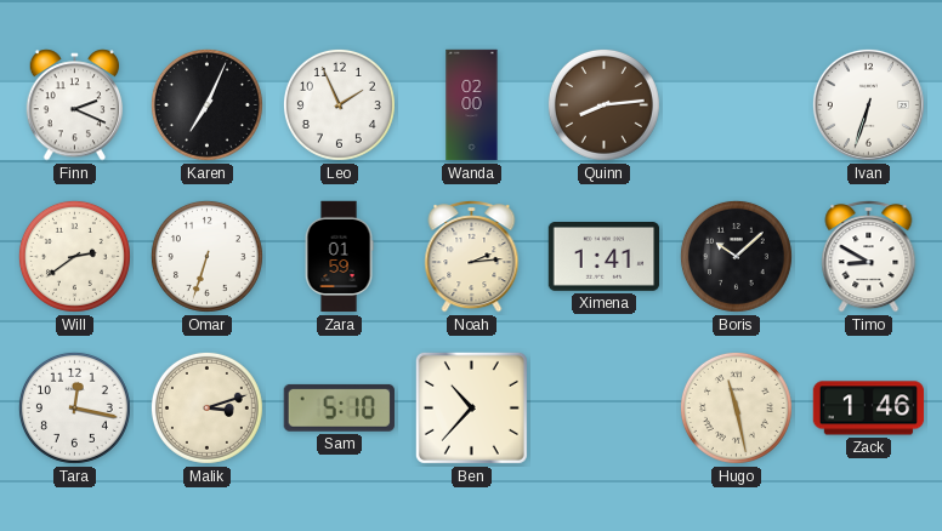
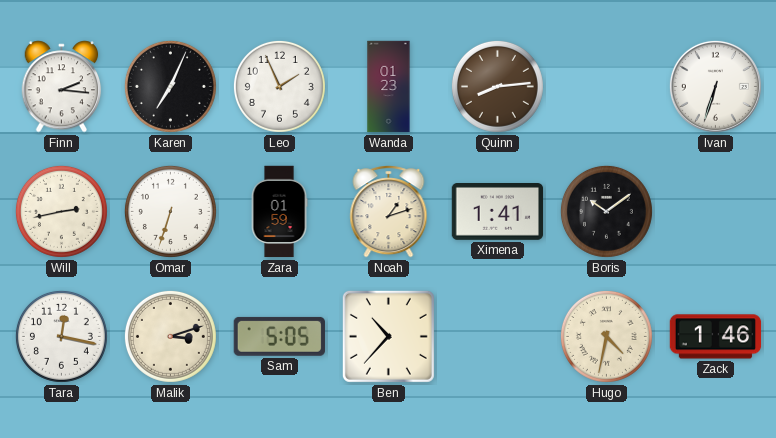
Finn: 2:19 -> 2:16
Wanda: 02:00 -> 01:23
Will: 2:39 -> 2:43
Noah: 2:14 -> 1:12
Boris: 10:08 -> 10:09
Timo: 8:50 -> none
Sam: 5:10 -> 5:05
Hugo: 11:28 -> 4:32
